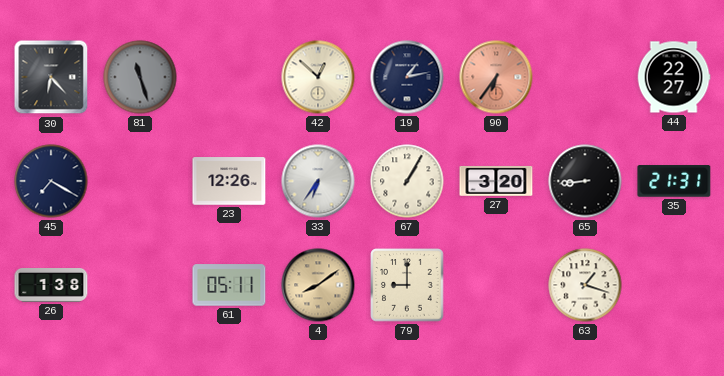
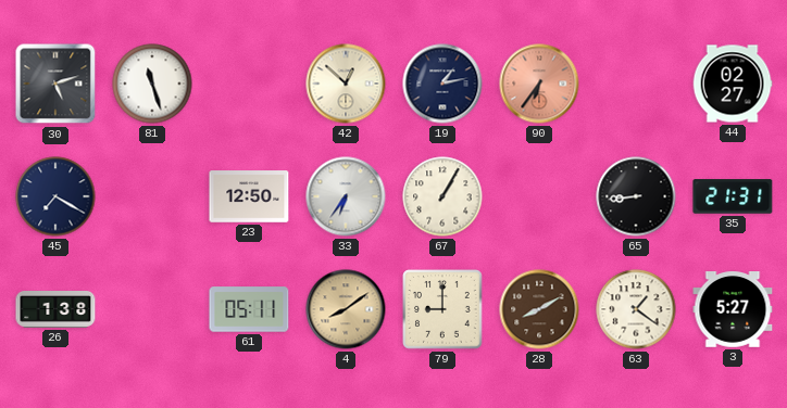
30: 6:23 -> 5:12
81 dial: grey -> white
44: 22:27 -> 02:27
23: 12:26 -> 12:50
27: 3:20 -> none
28: none -> 8:10
63: 1:18 -> 1:21
3: none -> 5:27
